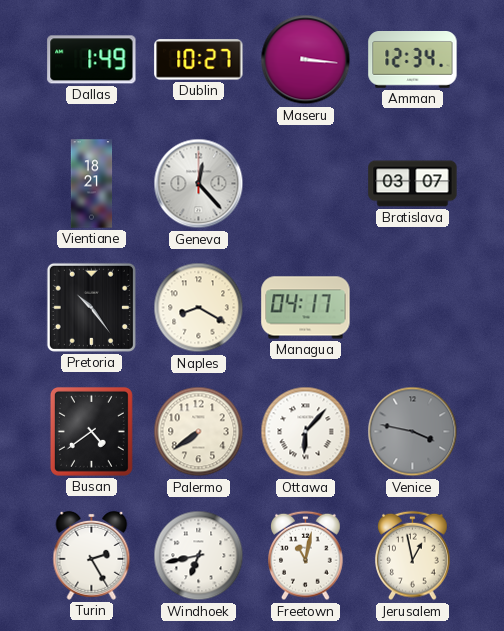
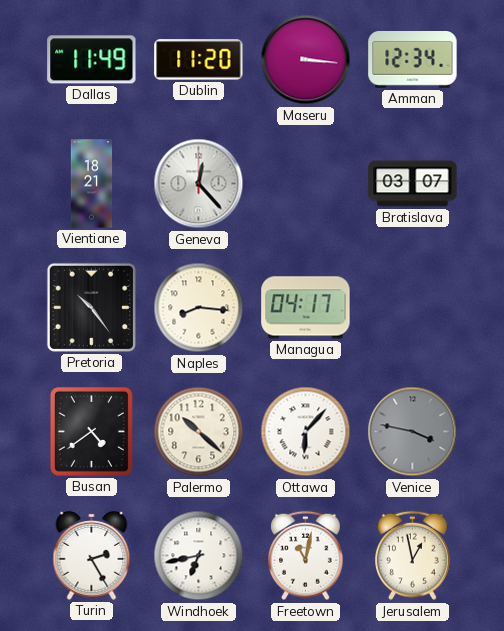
Dallas: 1:49 -> 11:49
Dublin: 10:27 -> 11:20
Naples: 8:20 -> 8:16
Palermo: 7:39 -> 10:22
